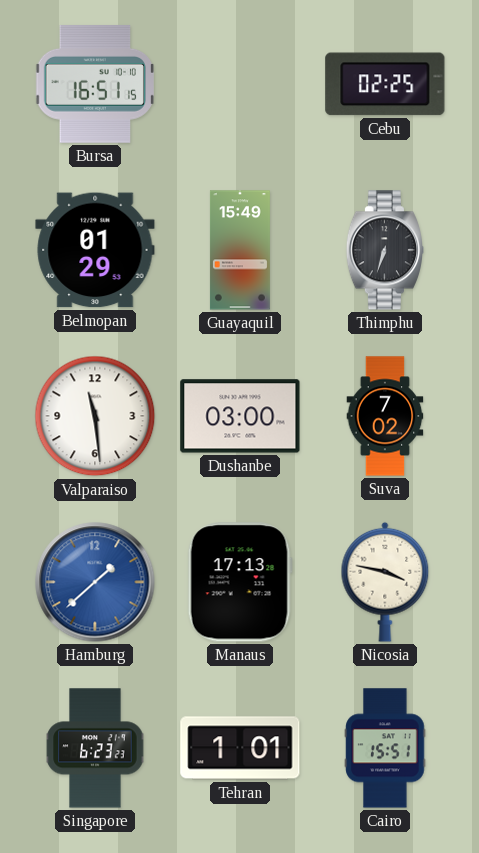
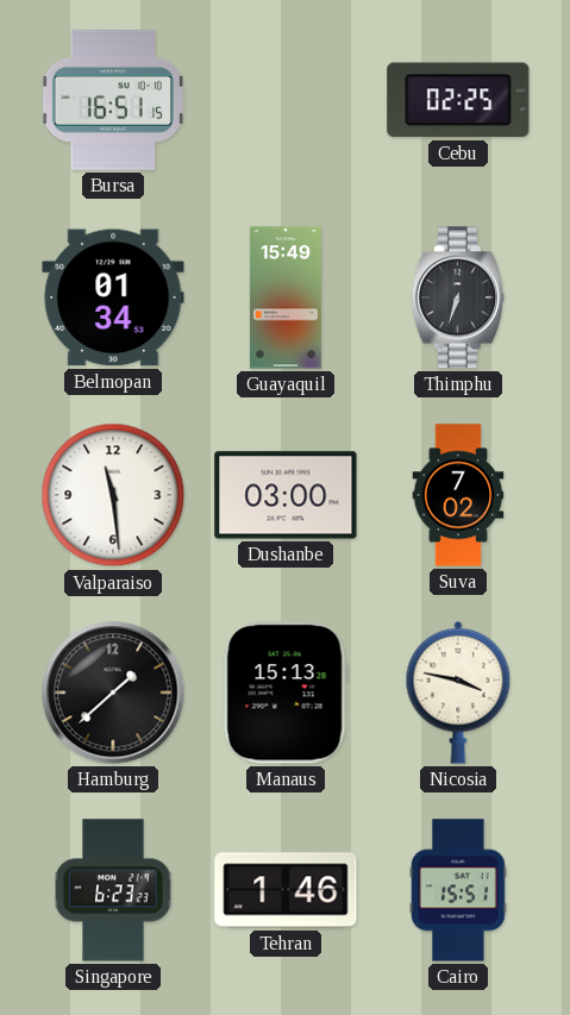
Belmopan: 01:29 -> 01:34
Hamburg dial: blue -> black
Manaus: 17:13 -> 15:13
Tehran: 1:01 -> 1:46
